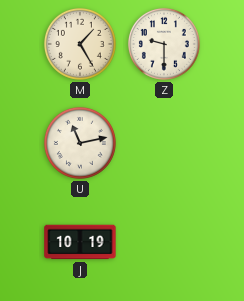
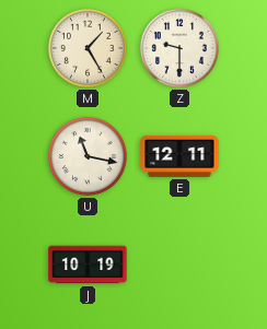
U: 11:13 -> 11:17
E: none -> 12:11
